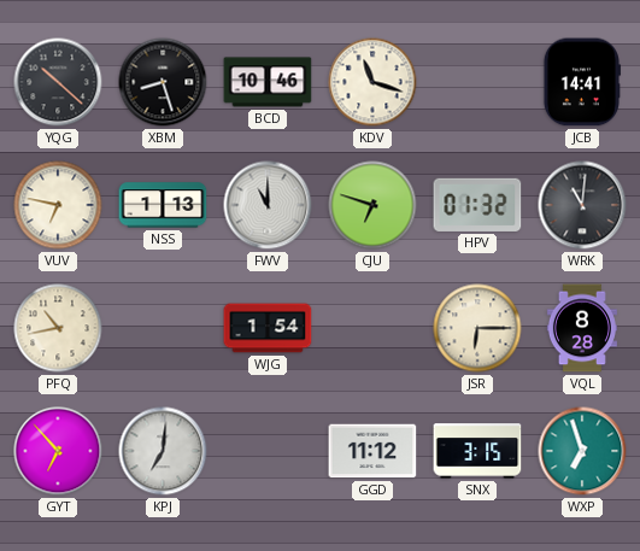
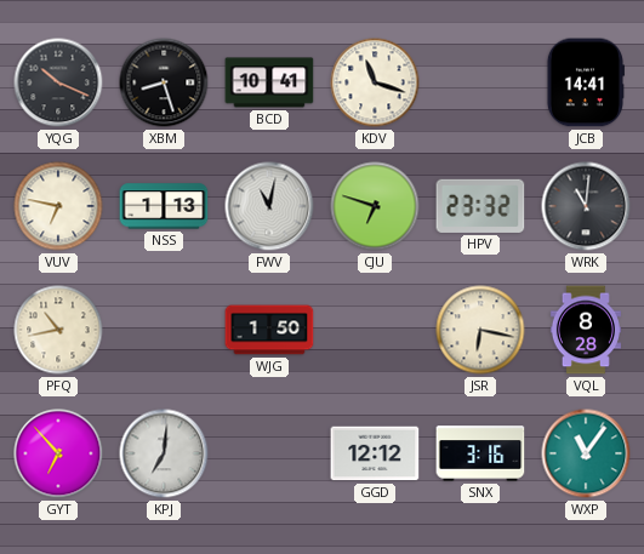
YQG: 10:22 -> 10:19
BCD: 10:46 -> 10:41
FWV: 11:00 -> 11:02
HPV: 01:32 -> 23:32
WJG: 1:54 -> 1:50
JSR: 6:15 -> 6:17
GGD: 11:12 -> 12:12
SNX: 3:15 -> 3:16
WXP: 6:57 -> 11:06
